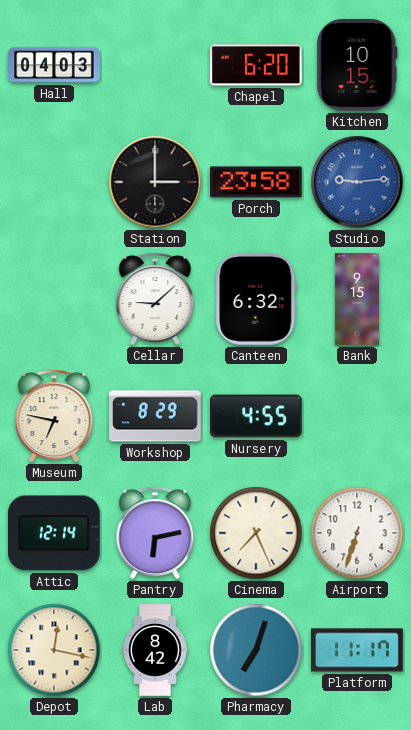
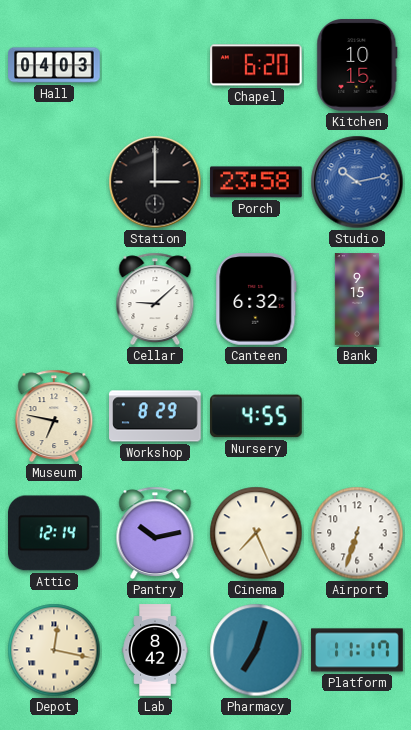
Studio: 9:14 -> 10:13
Pantry: 6:13 -> 10:13
